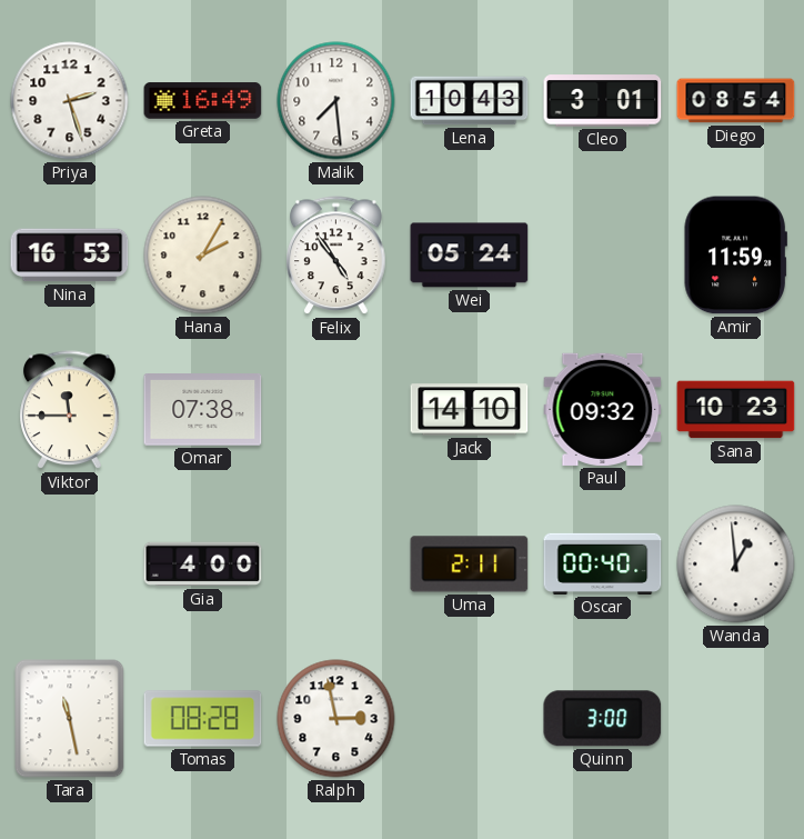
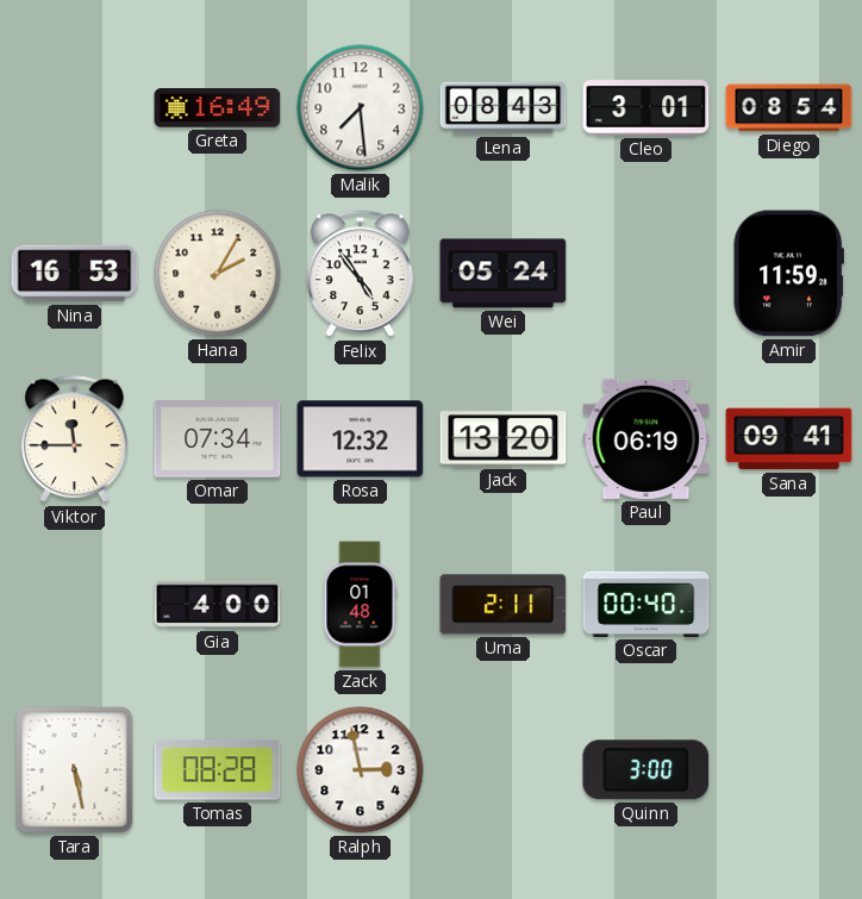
Priya: 2:27 -> none
Lena: 10:43 -> 08:43
Omar: 07:38 -> 07:34
Rosa: none -> 12:32
Jack: 14:10 -> 13:20
Paul: 09:32 -> 06:19
Sana: 10:23 -> 09:41
Zack: none -> 01:48
Wanda: 12:59 -> none
Tara: 11:28 -> 5:28
